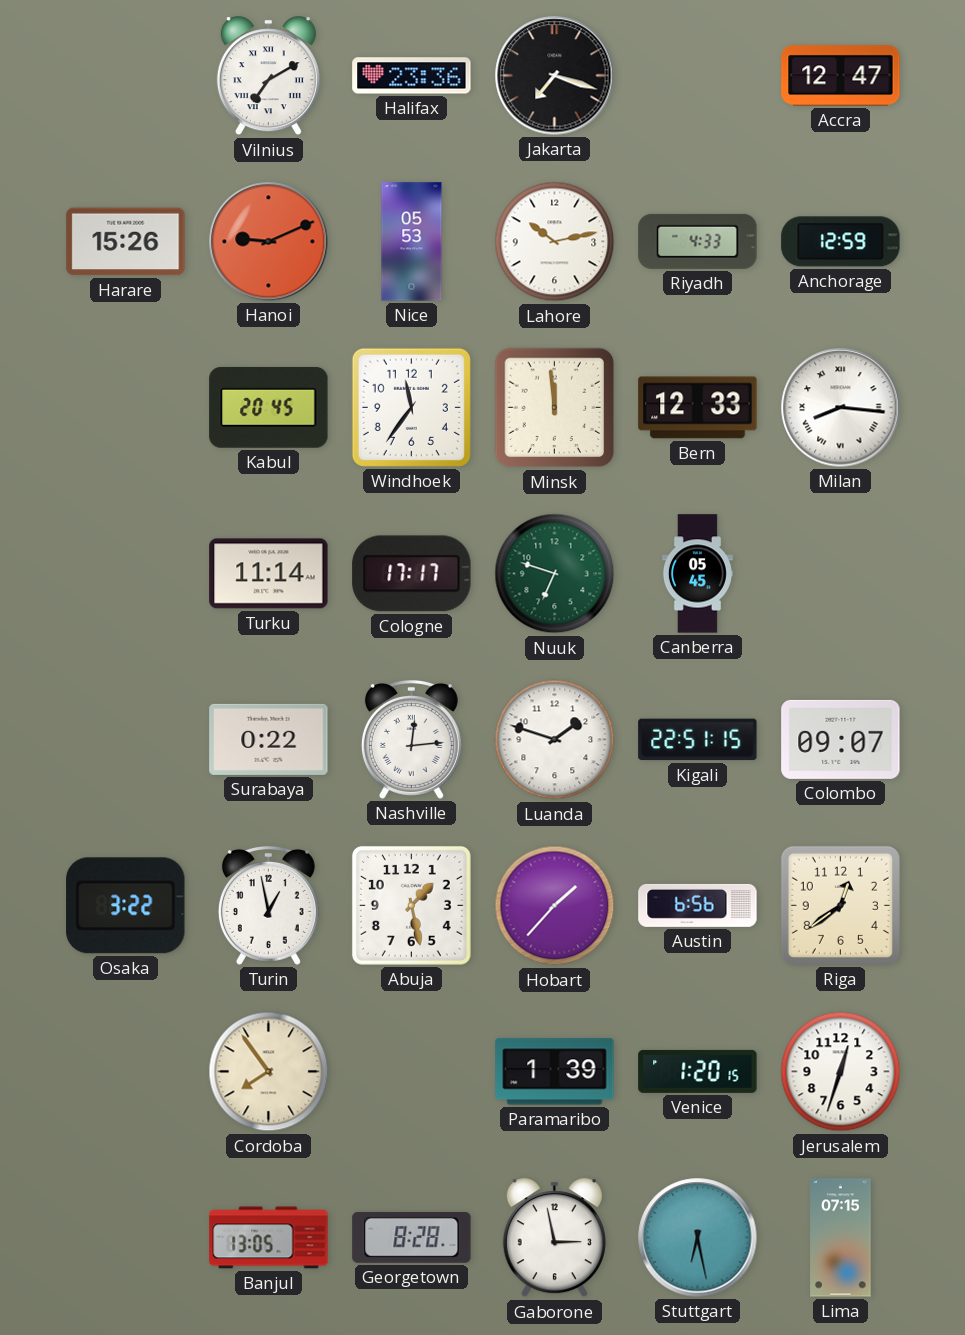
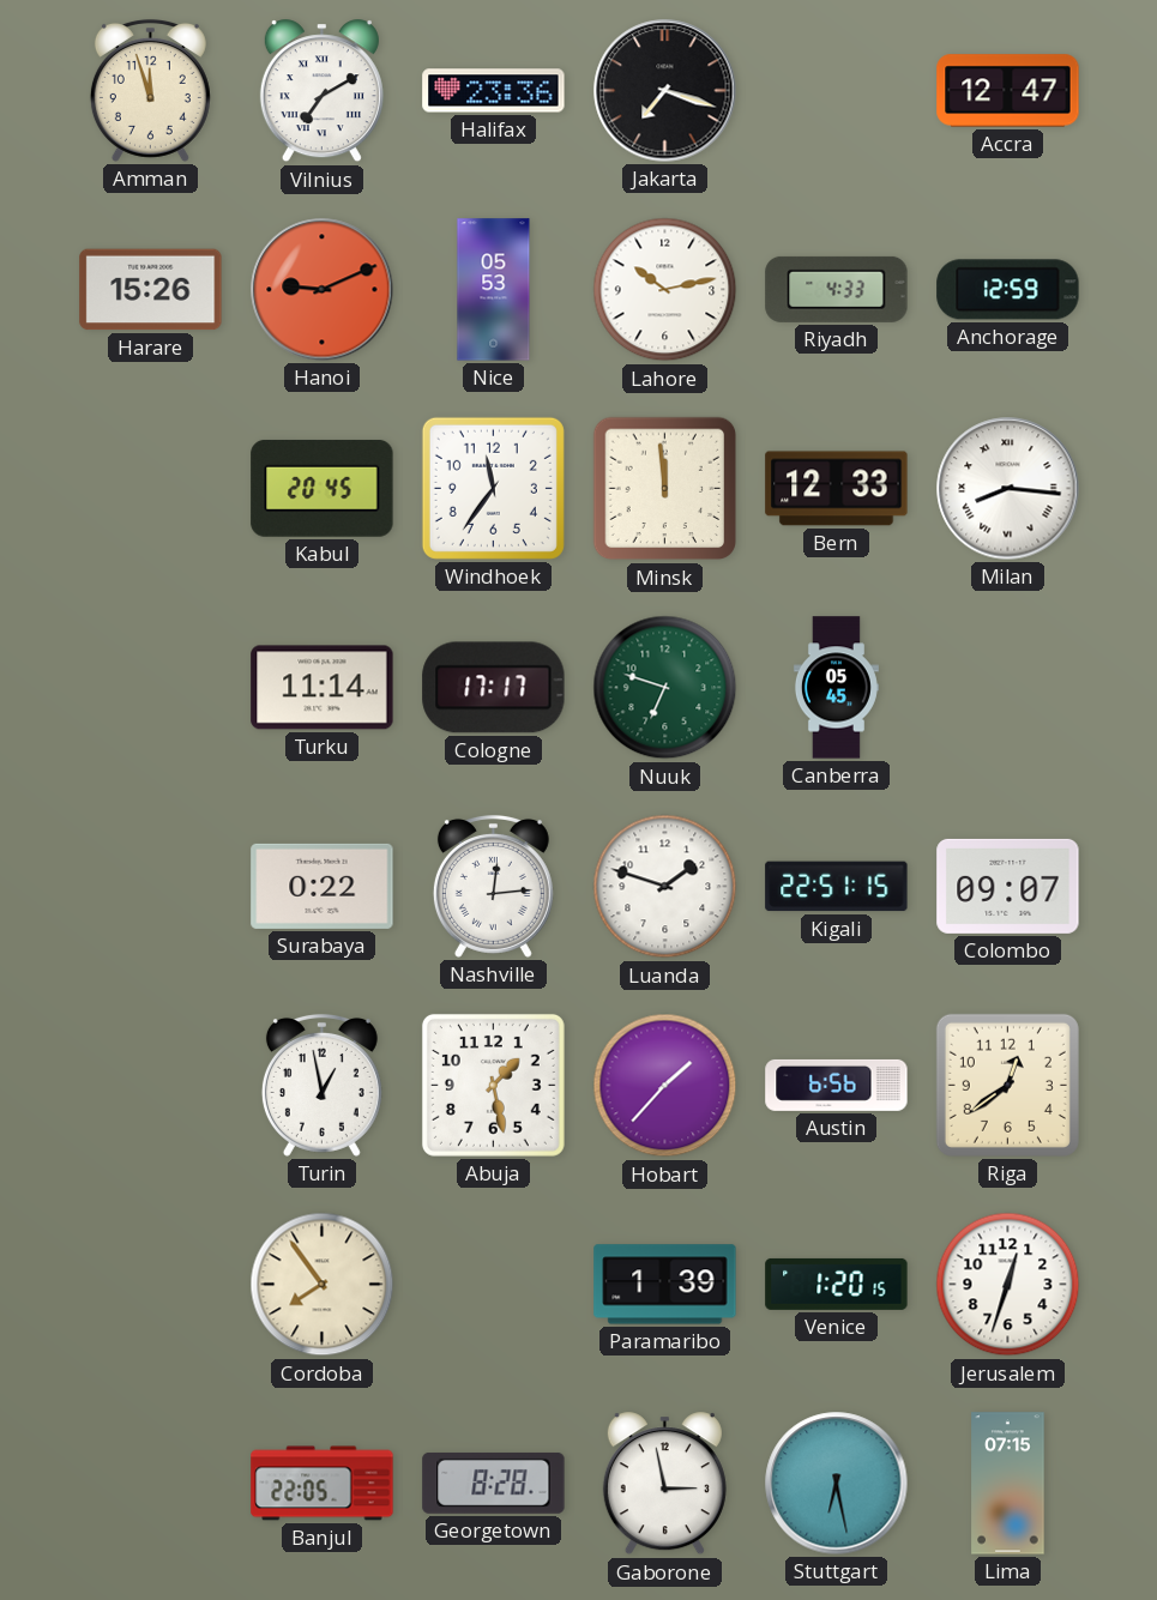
Amman: none -> 11:57
Osaka: 3:22 -> none
Banjul: 13:05 -> 22:05
